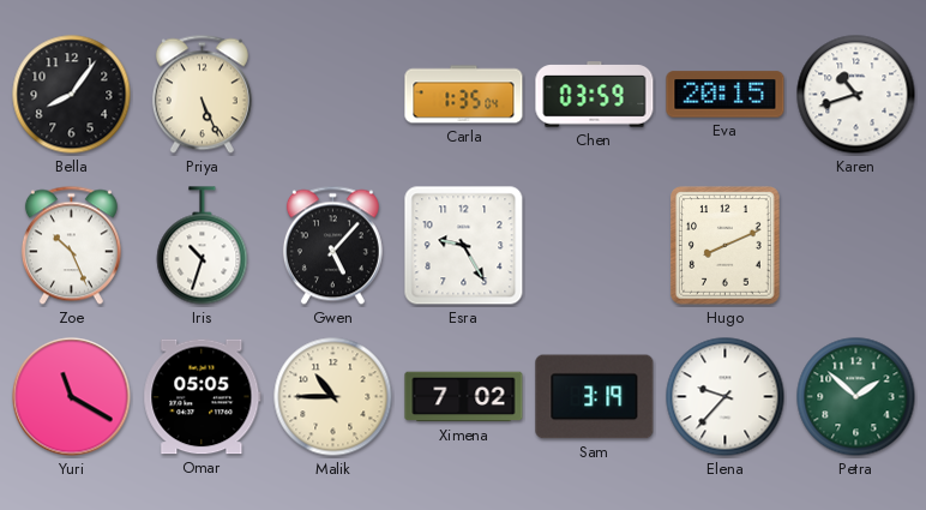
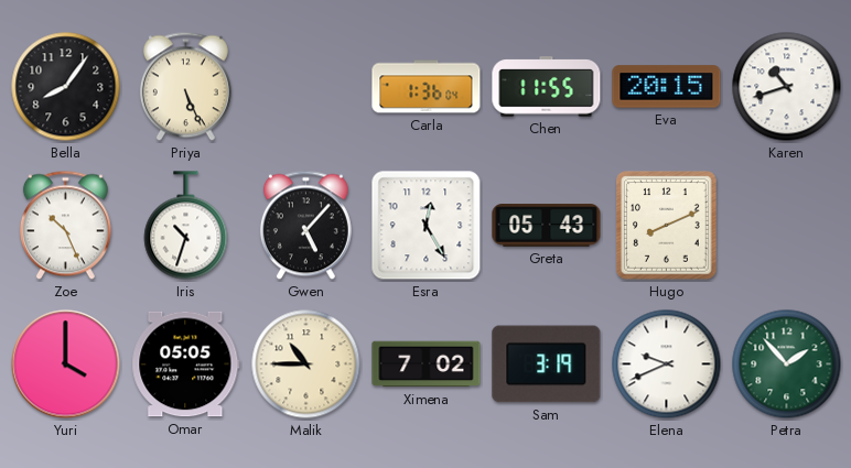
Carla: 1:35 -> 1:36
Chen: 03:59 -> 11:55
Esra: 9:25 -> 12:25
Greta: none -> 05:43
Yuri: 11:20 -> 4:00
Elena: 9:37 -> 9:41
Petra: 1:52 -> 1:53
